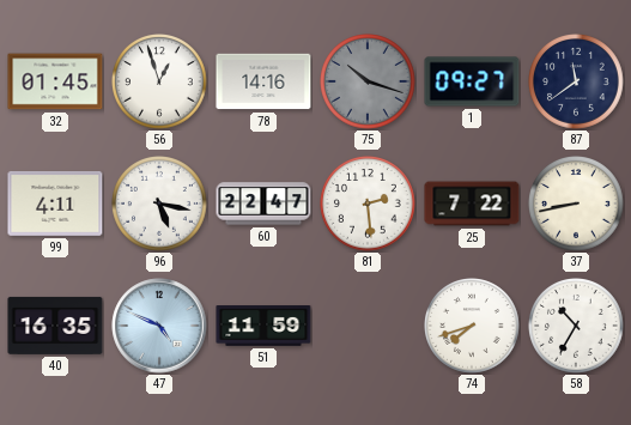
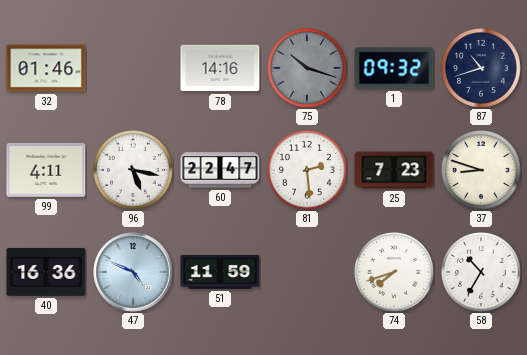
32: 01:45 -> 01:46
56: 12:57 -> none
1: 09:27 -> 09:32
87: 11:39 -> 10:42
25: 7:22 -> 7:23
37: 8:43 -> 8:48
40: 16:35 -> 16:36
